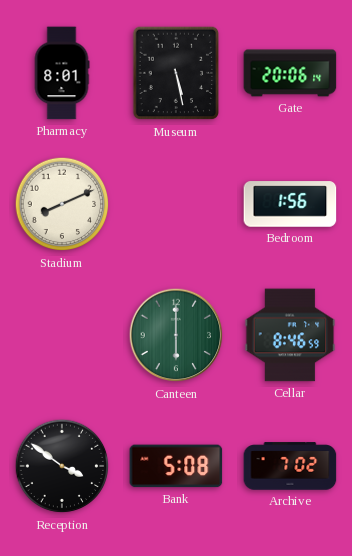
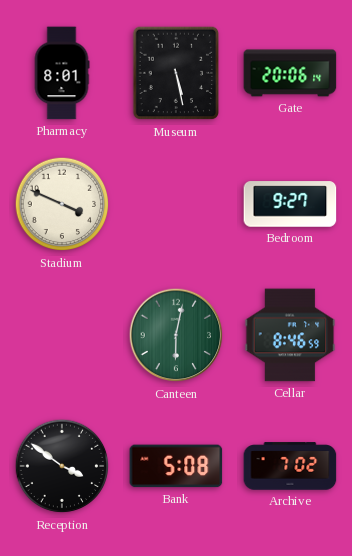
Stadium: 8:11 -> 3:49
Bedroom: 1:56 -> 9:27
Canteen: 6:00 -> 6:02
